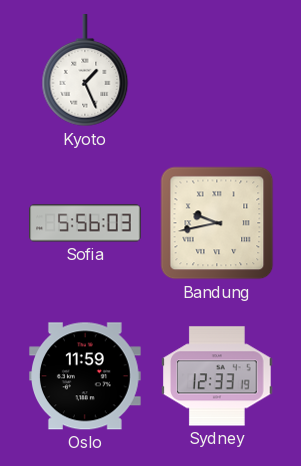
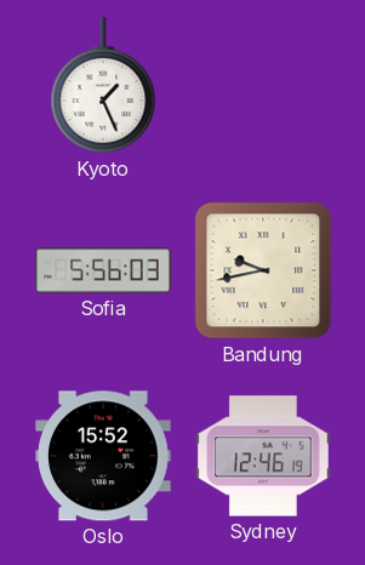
Oslo: 11:59 -> 15:52
Sydney: 12:33 -> 12:46
